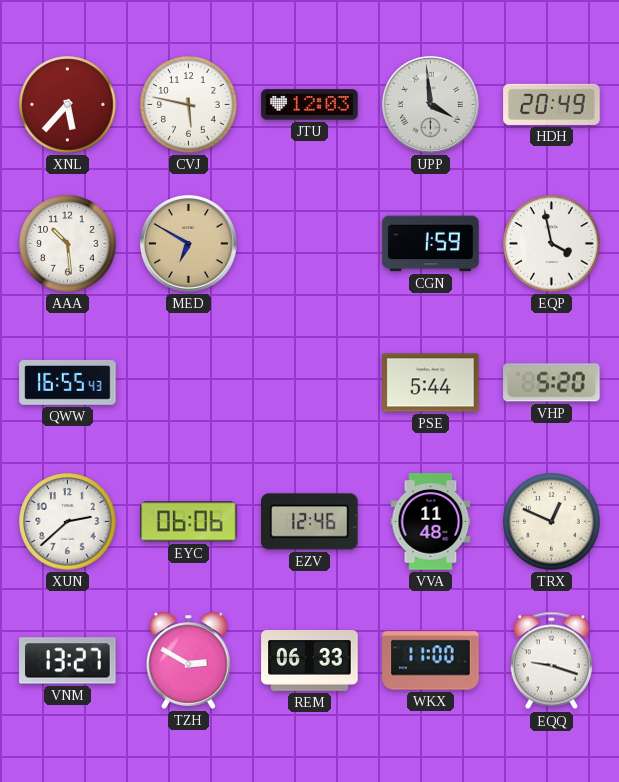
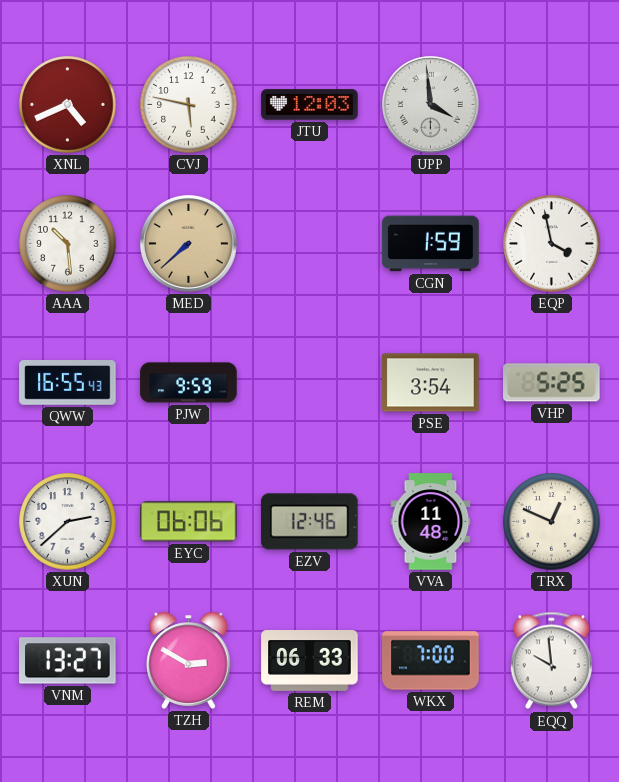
XNL: 5:37 -> 4:41
HDH: 20:49 -> none
MED: 6:50 -> 7:38
PJW: none -> 9:59
PSE: 5:44 -> 3:54
VHP: 5:20 -> 5:25
WKX: 11:00 -> 7:00
EQQ: 9:18 -> 9:59
